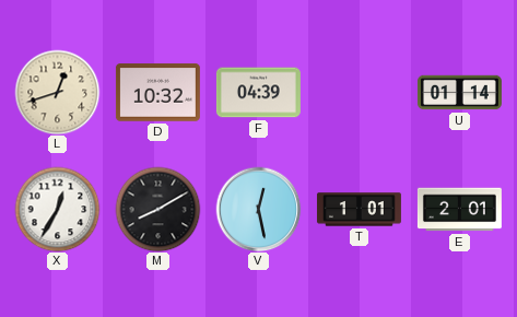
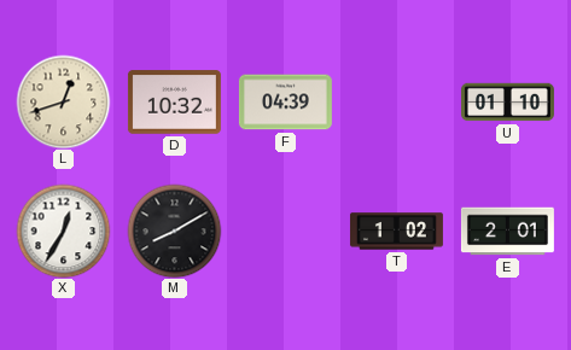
U: 01:14 -> 01:10
V: 12:28 -> none
T: 1:01 -> 1:02
